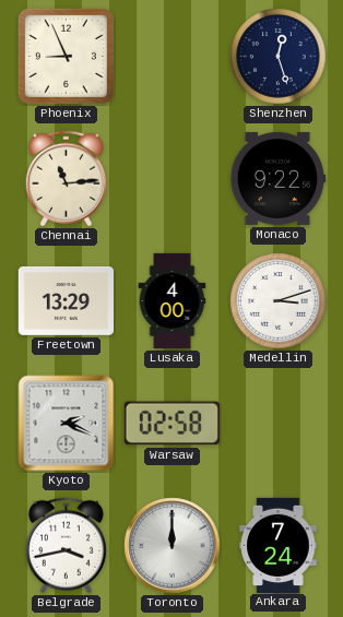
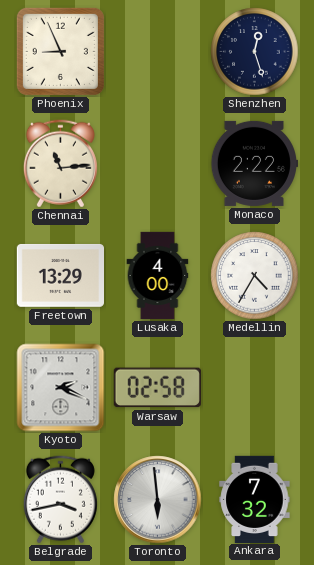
Monaco: 9:22 -> 2:22
Medellin: 3:12 -> 4:35
Toronto: 12:00 -> 5:59
Ankara: 7:24 -> 7:32
